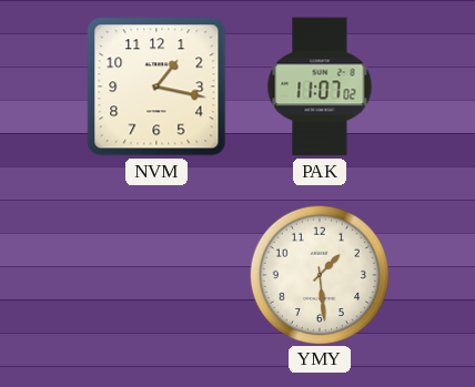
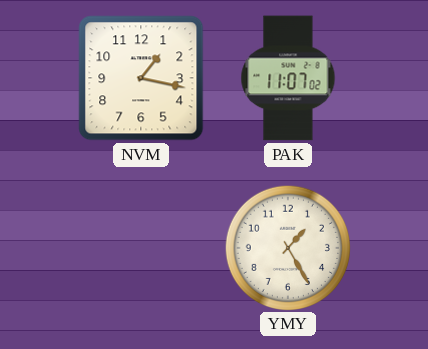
YMY: 1:29 -> 1:25
